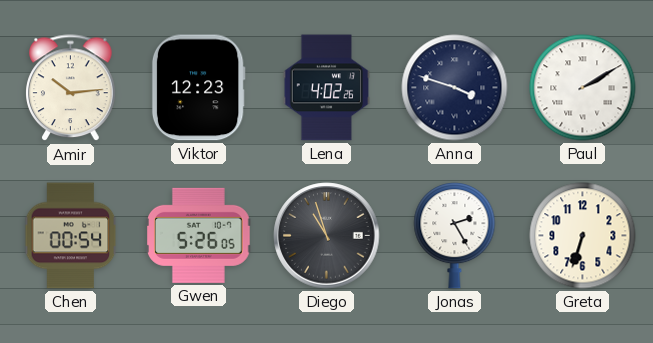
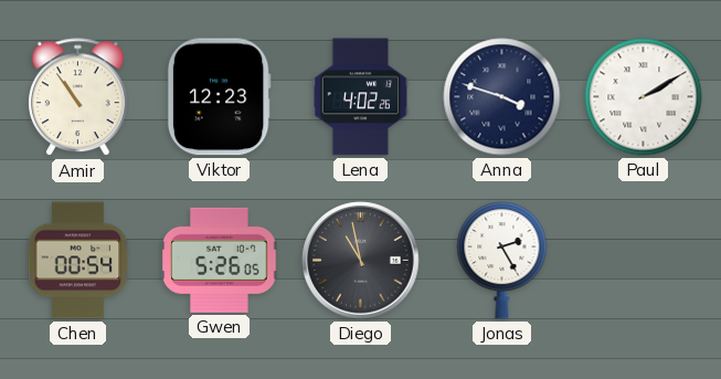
Amir: 10:14 -> 10:54
Diego: 10:57 -> 10:58
Greta: 6:33 -> none
